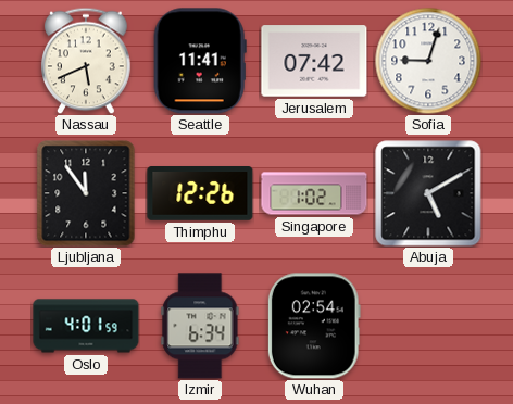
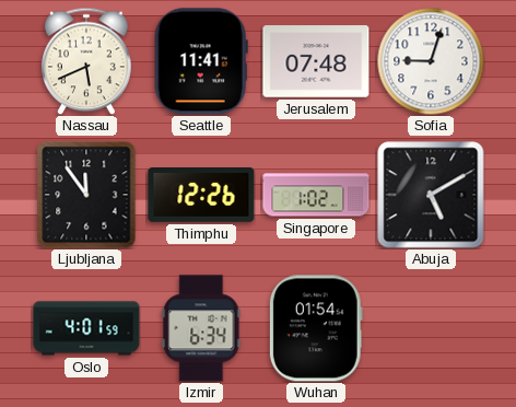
Jerusalem: 07:42 -> 07:48
Wuhan: 02:54 -> 01:54
